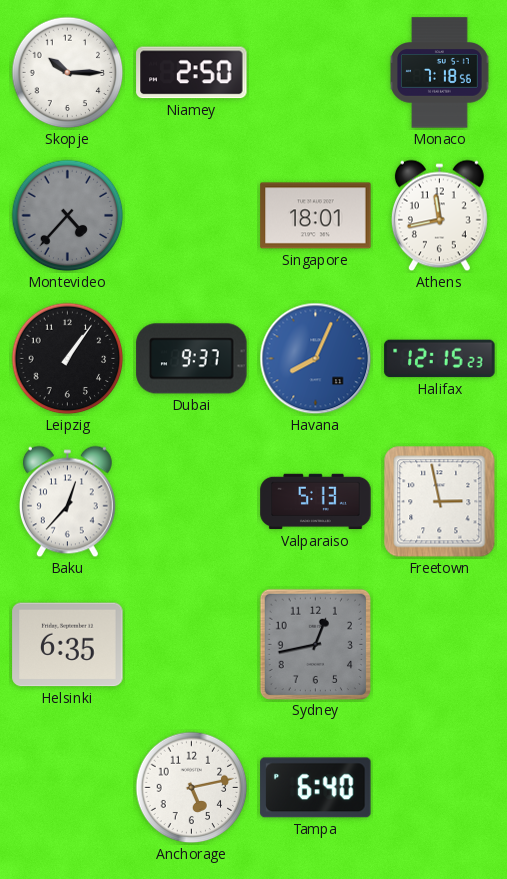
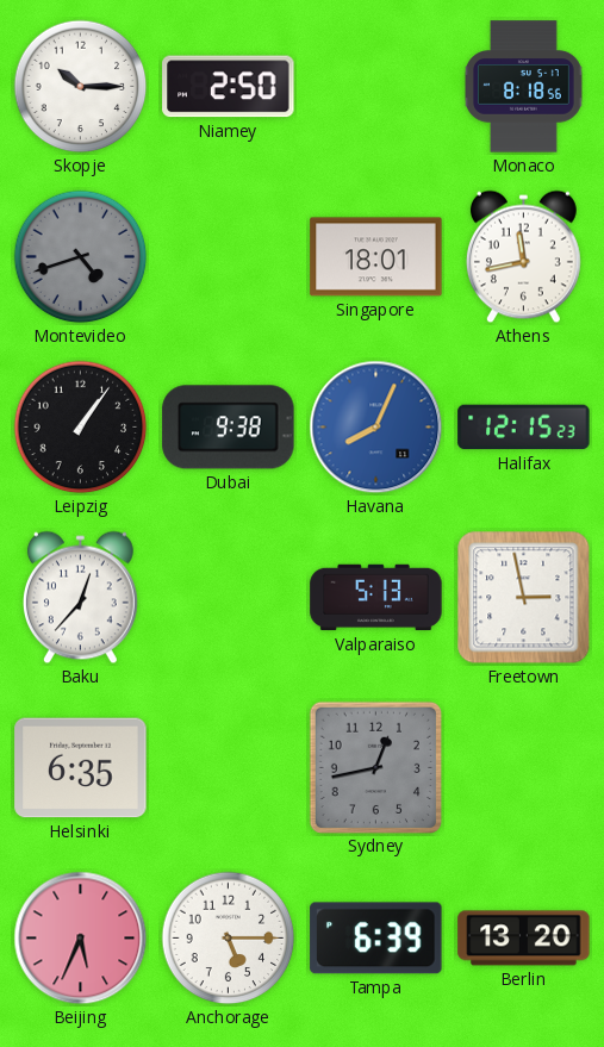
Monaco: 7:18 -> 8:18
Montevideo: 4:37 -> 4:42
Dubai: 9:37 -> 9:38
Beijing: none -> 5:34
Anchorage: 5:13 -> 5:15
Tampa: 6:40 -> 6:39
Berlin: none -> 13:20
